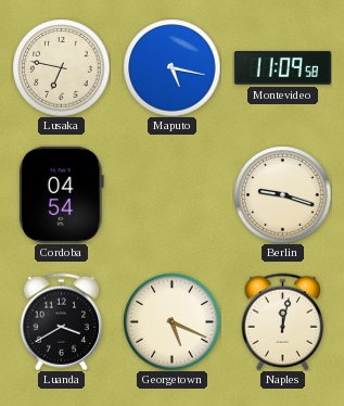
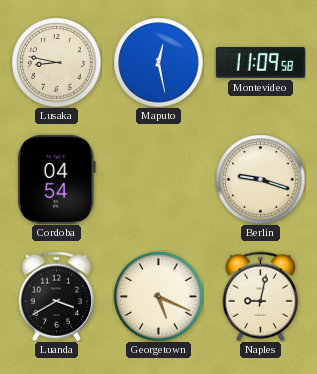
Lusaka: 6:47 -> 8:47
Maputo: 5:17 -> 12:28
Naples: 12:02 -> 9:02
